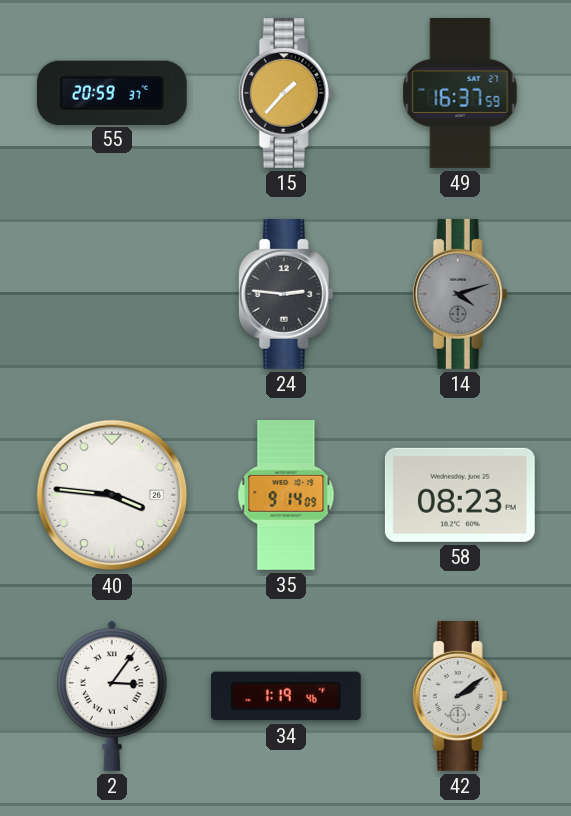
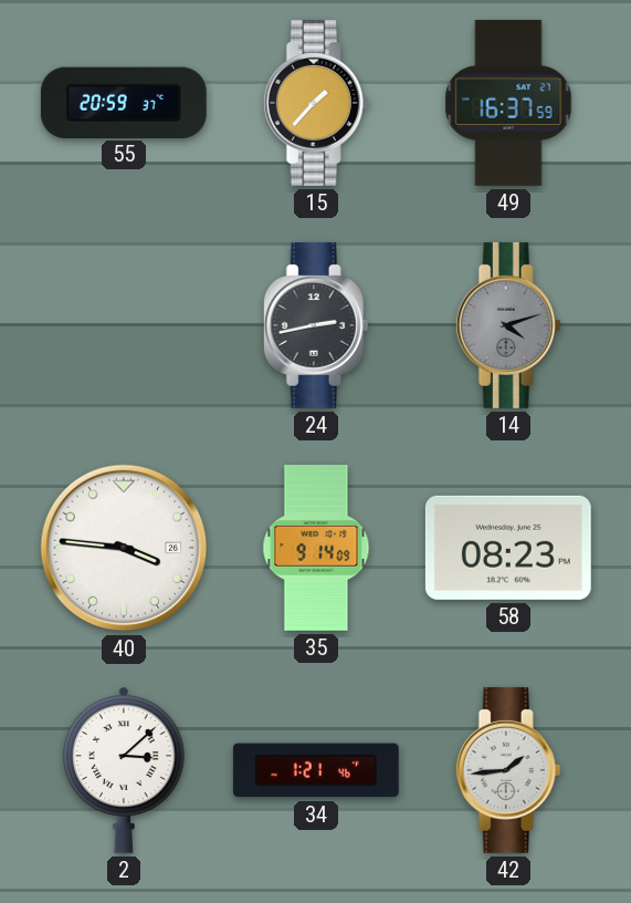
24: 2:46 -> 2:43
2: 3:06 -> 3:08
34: 1:19 -> 1:21
42: 2:09 -> 1:44
